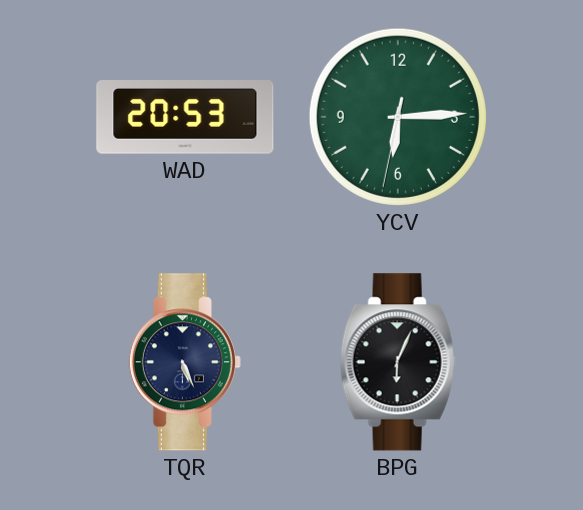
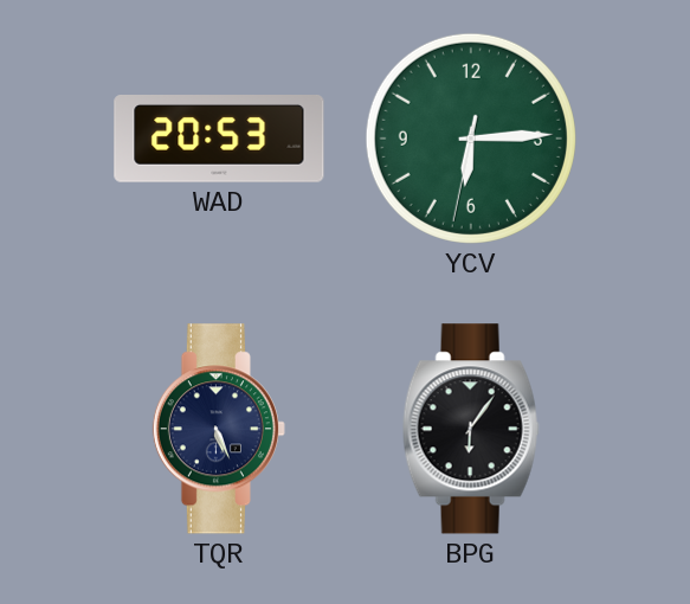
BPG: 6:04 -> 6:06
